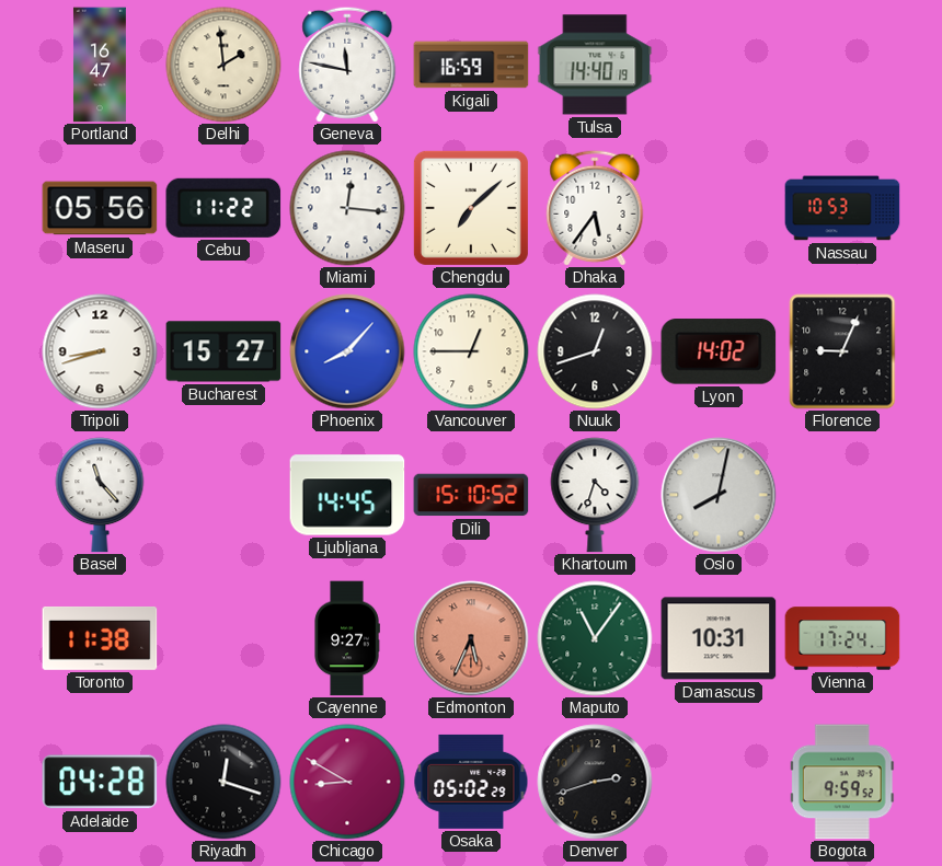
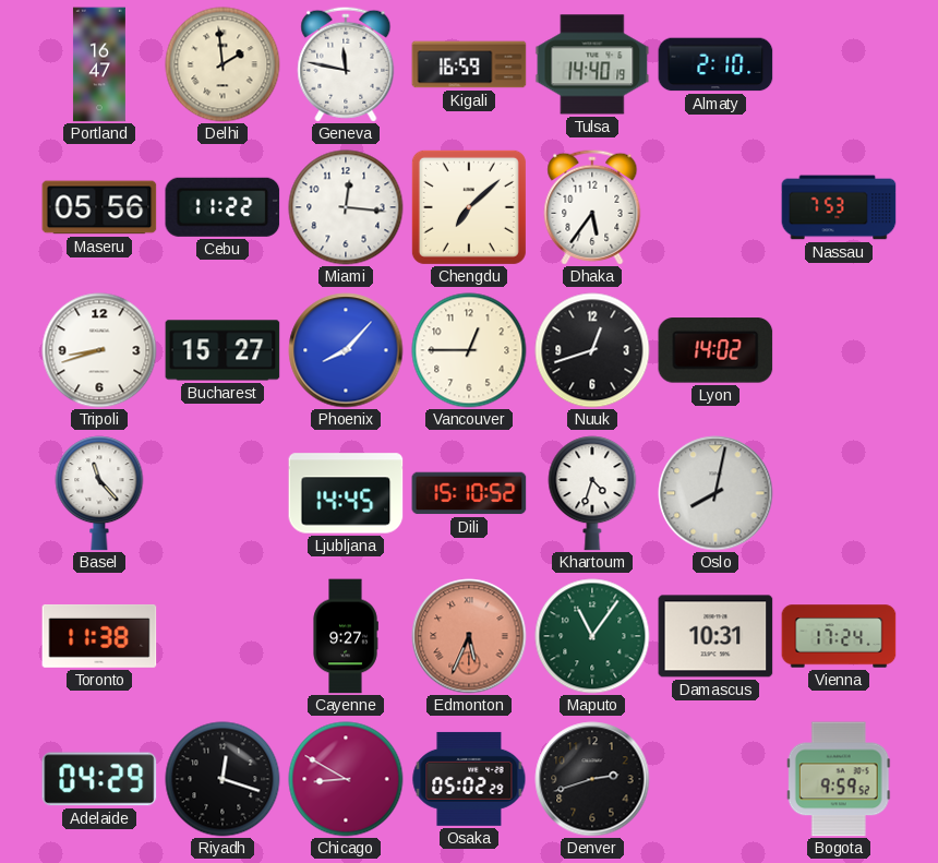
Almaty: none -> 2:10
Nassau: 10:53 -> 7:53
Florence: 9:04 -> none
Adelaide: 04:28 -> 04:29
